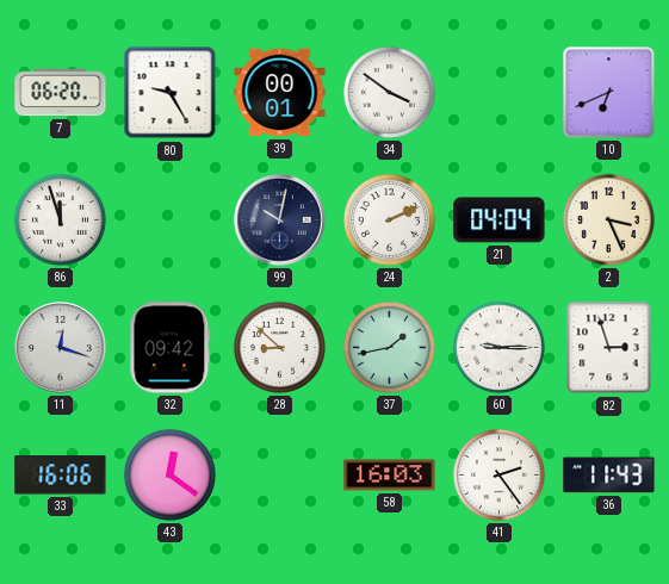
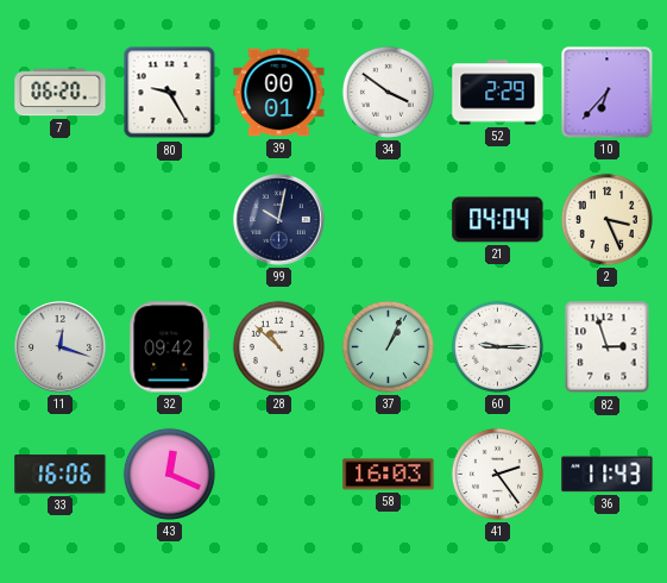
52: none -> 2:29
10: 6:41 -> 6:37
86: 11:57 -> none
24: 2:11 -> none
28: 8:52 -> 10:52
37: 1:43 -> 1:04
43: 12:21 -> 12:19
